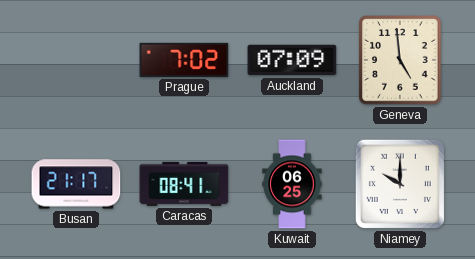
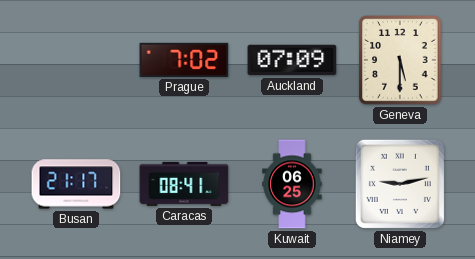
Geneva: 4:59 -> 5:30
Niamey: 10:00 -> 9:13
